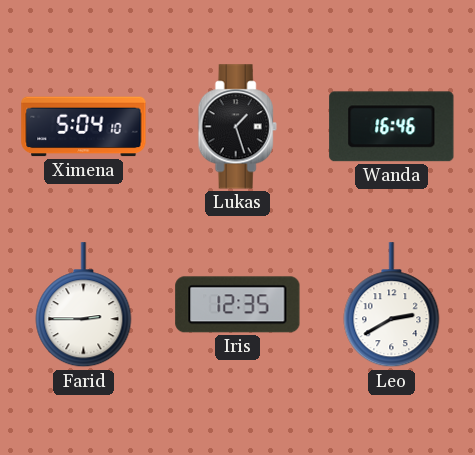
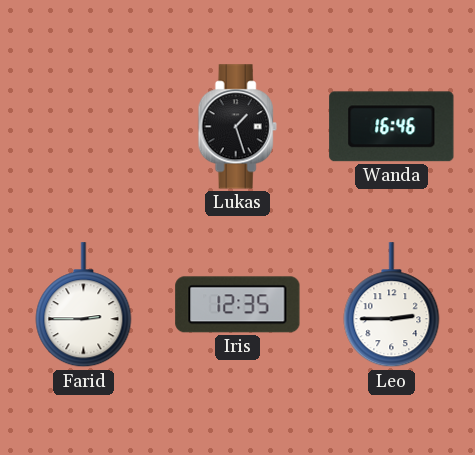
Ximena: 5:04 -> none
Leo: 2:40 -> 2:45
